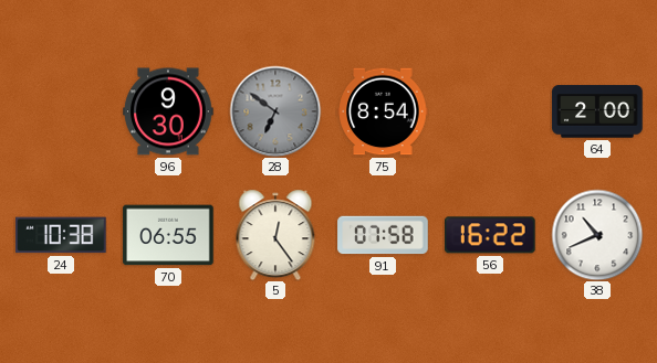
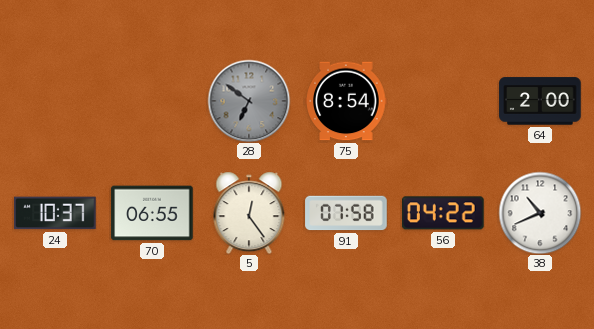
96: 9:30 -> none
24: 10:38 -> 10:37
56: 16:22 -> 04:22
